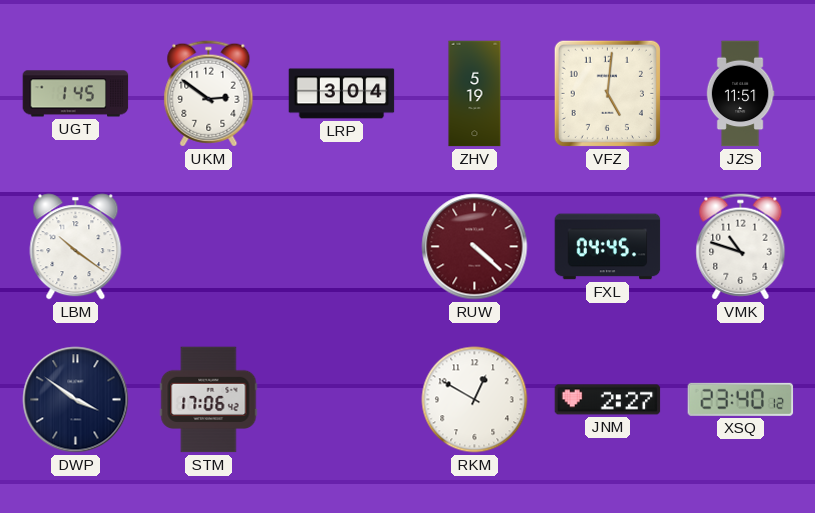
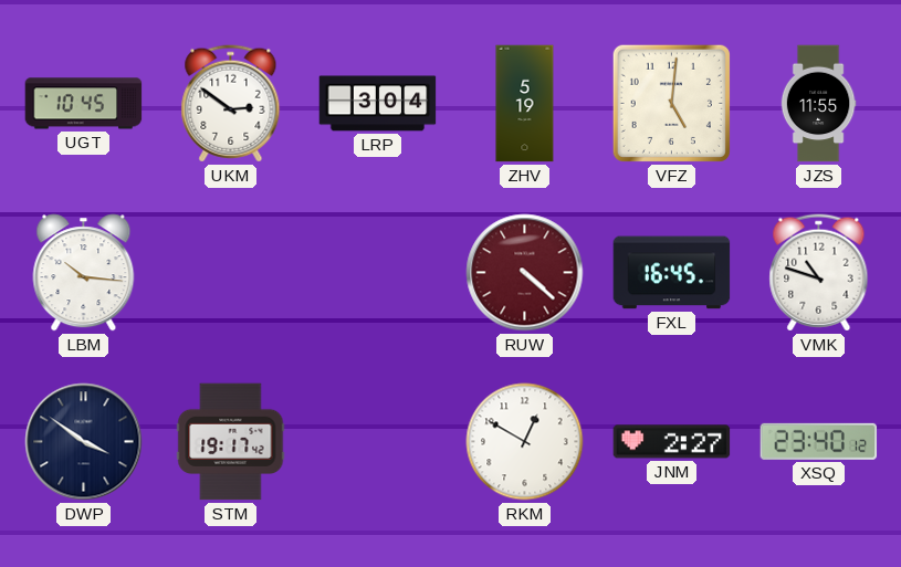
UGT: 1:45 -> 10:45
JZS: 11:51 -> 11:55
LBM: 10:21 -> 10:16
FXL: 04:45 -> 16:45
STM: 17:06 -> 19:17
